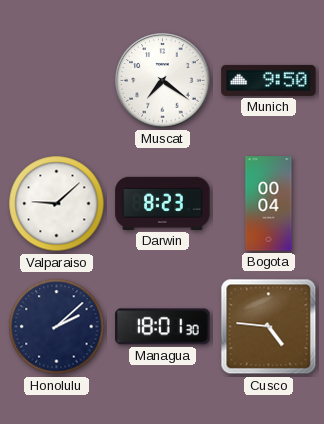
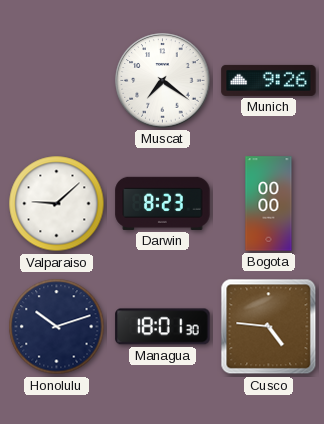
Munich: 9:50 -> 9:26
Bogota: 00:04 -> 00:00
Honolulu: 2:08 -> 10:12
